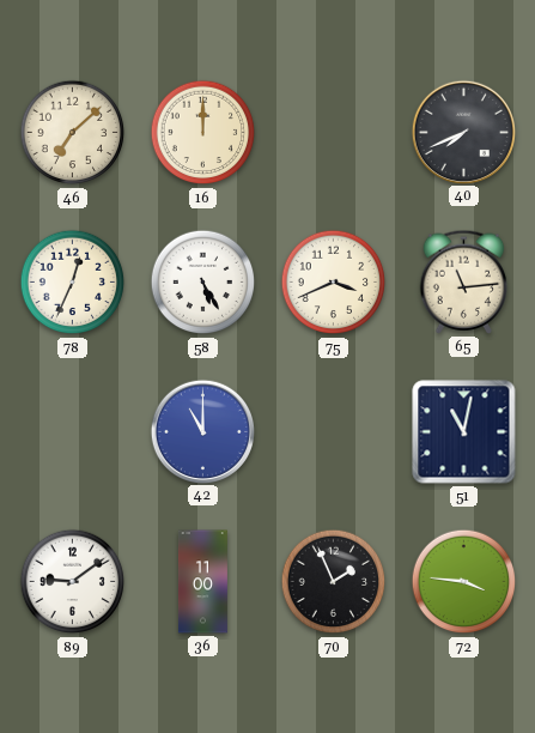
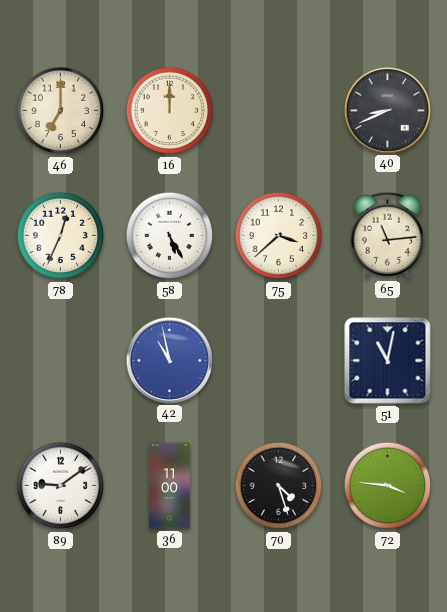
46: 7:08 -> 7:00
40: 7:41 -> 8:41
75: 3:41 -> 3:38
42: 11:00 -> 10:58
70: 1:56 -> 4:27
